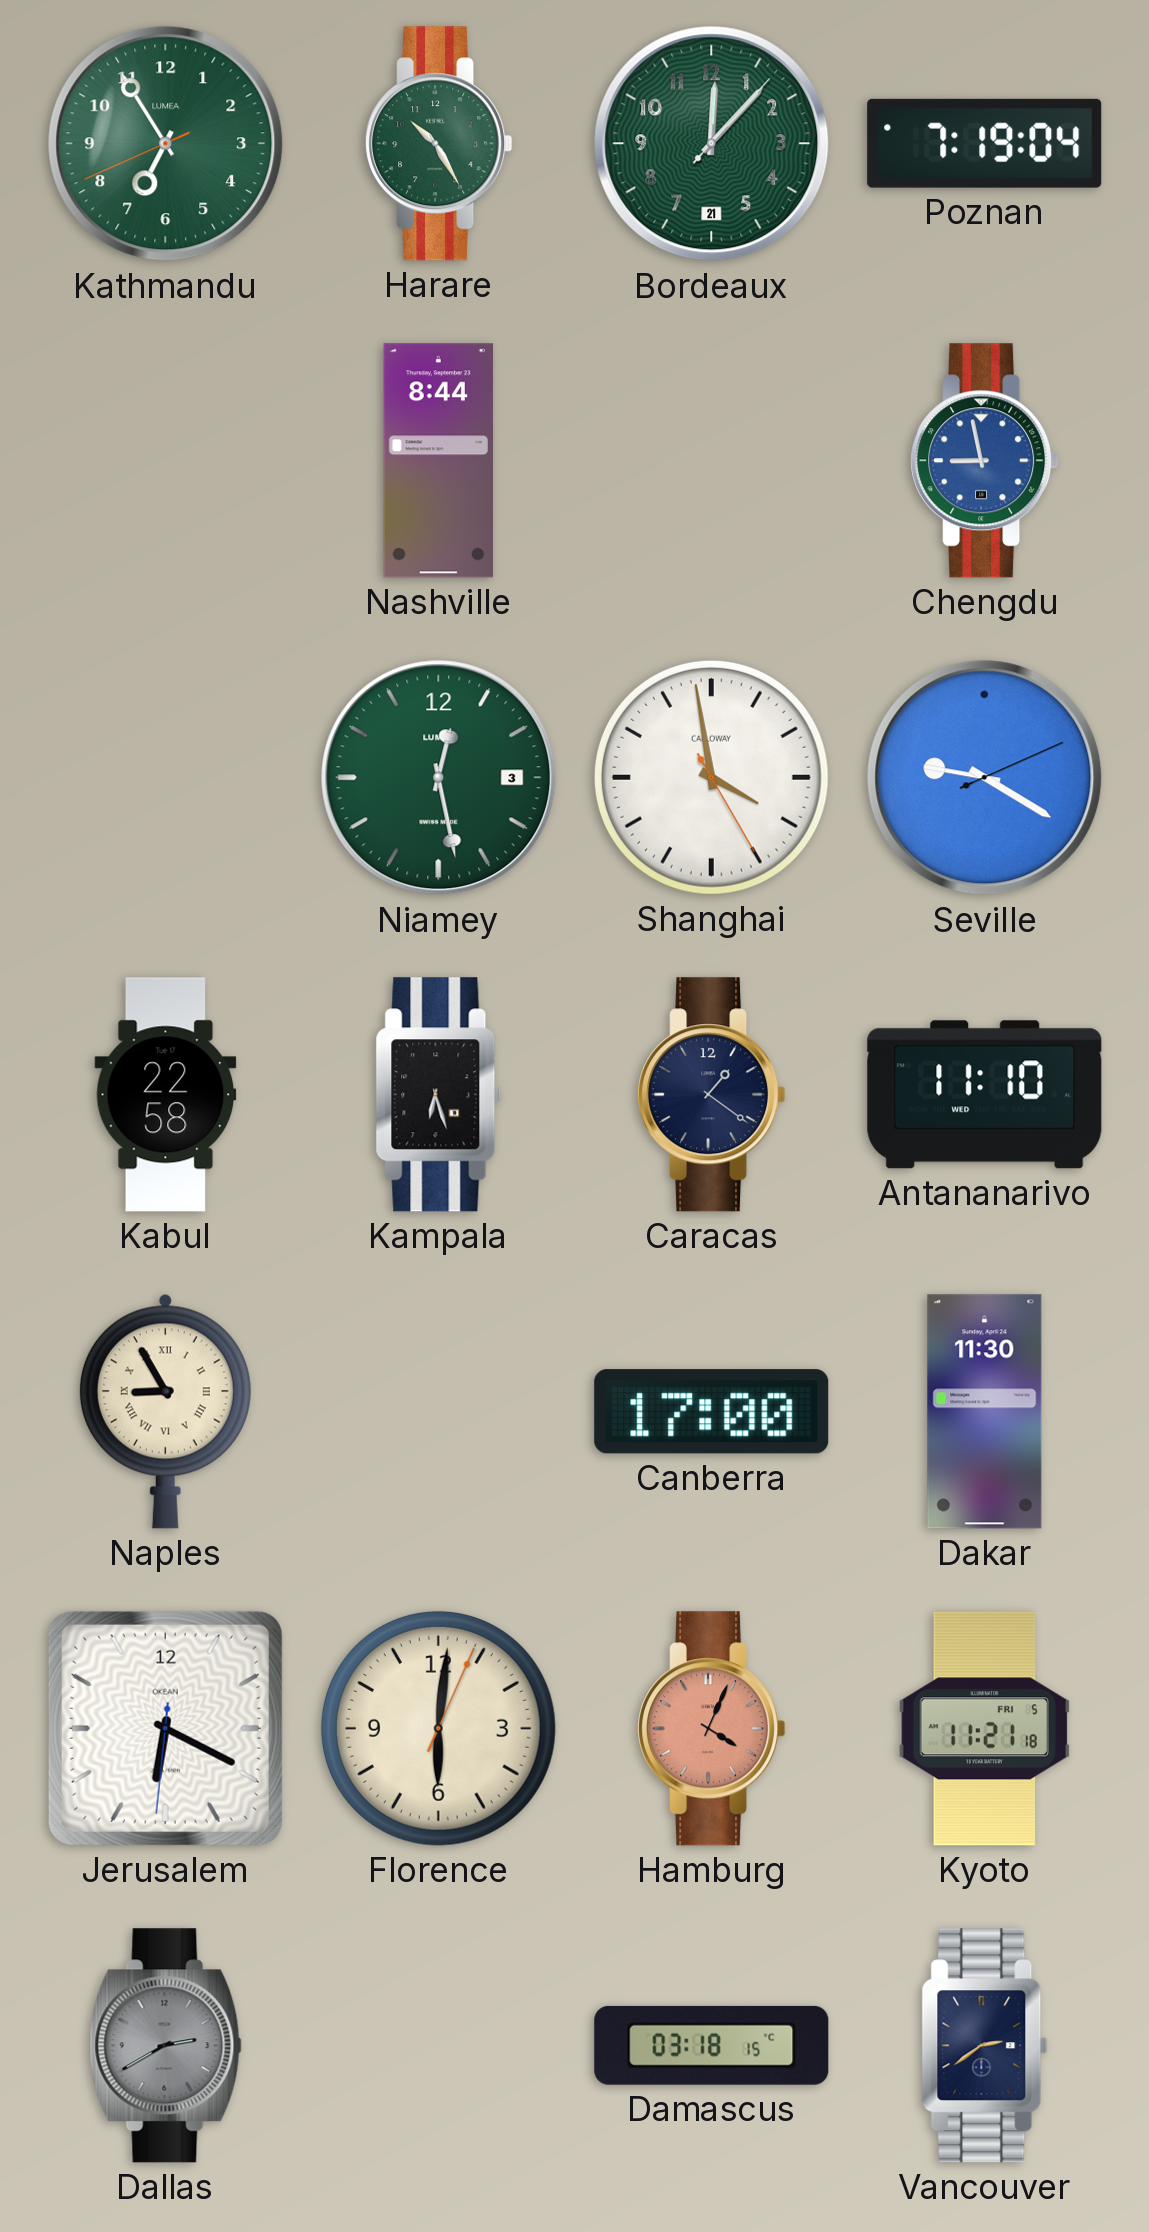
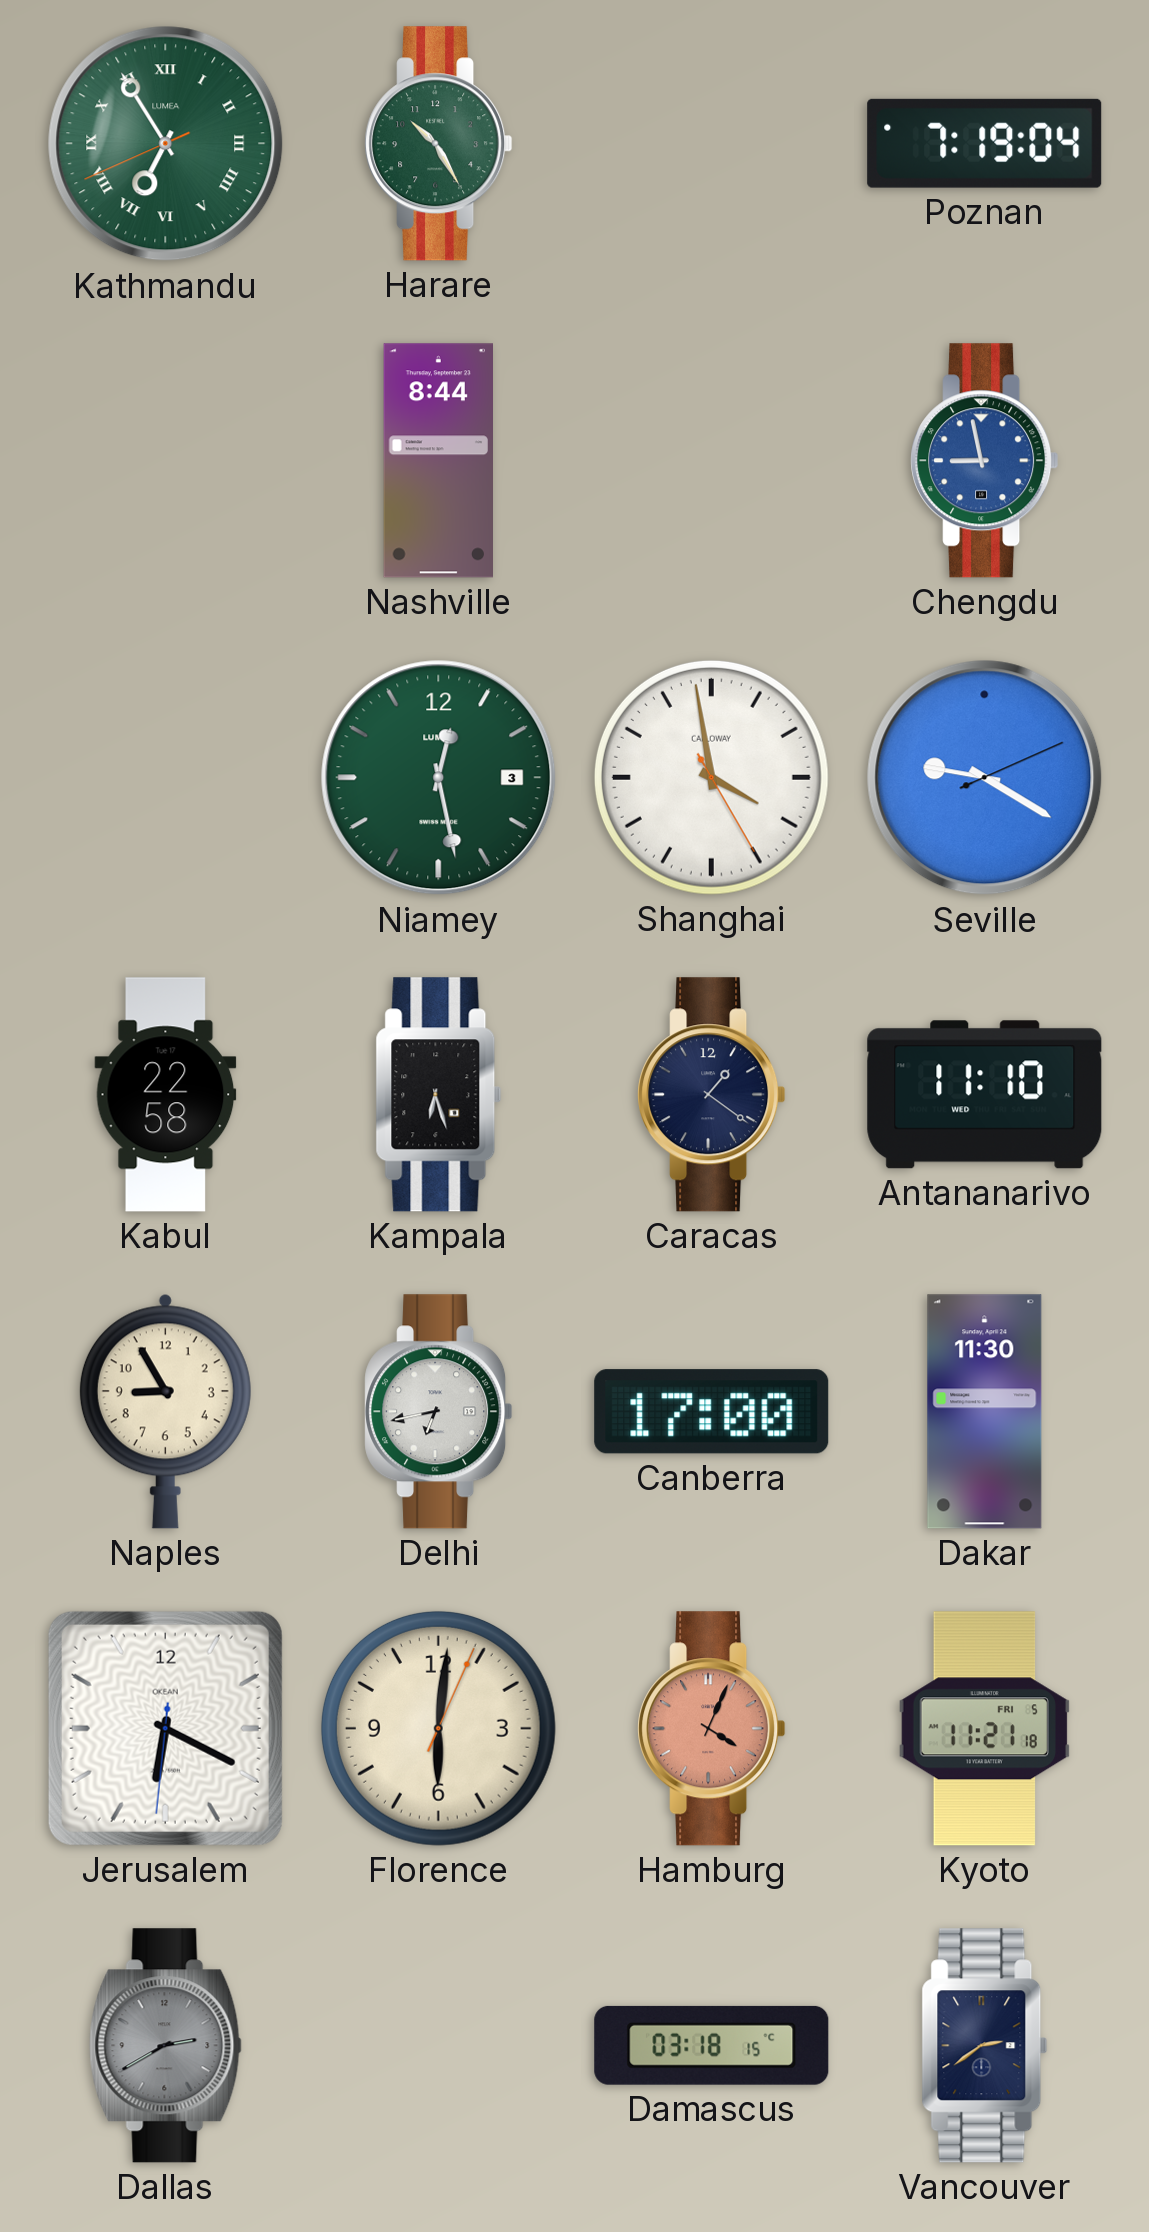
Kathmandu numerals: Arabic -> Roman
Bordeaux: 12:07 -> none
Naples numerals: Roman -> Arabic
Delhi: none -> 6:43
